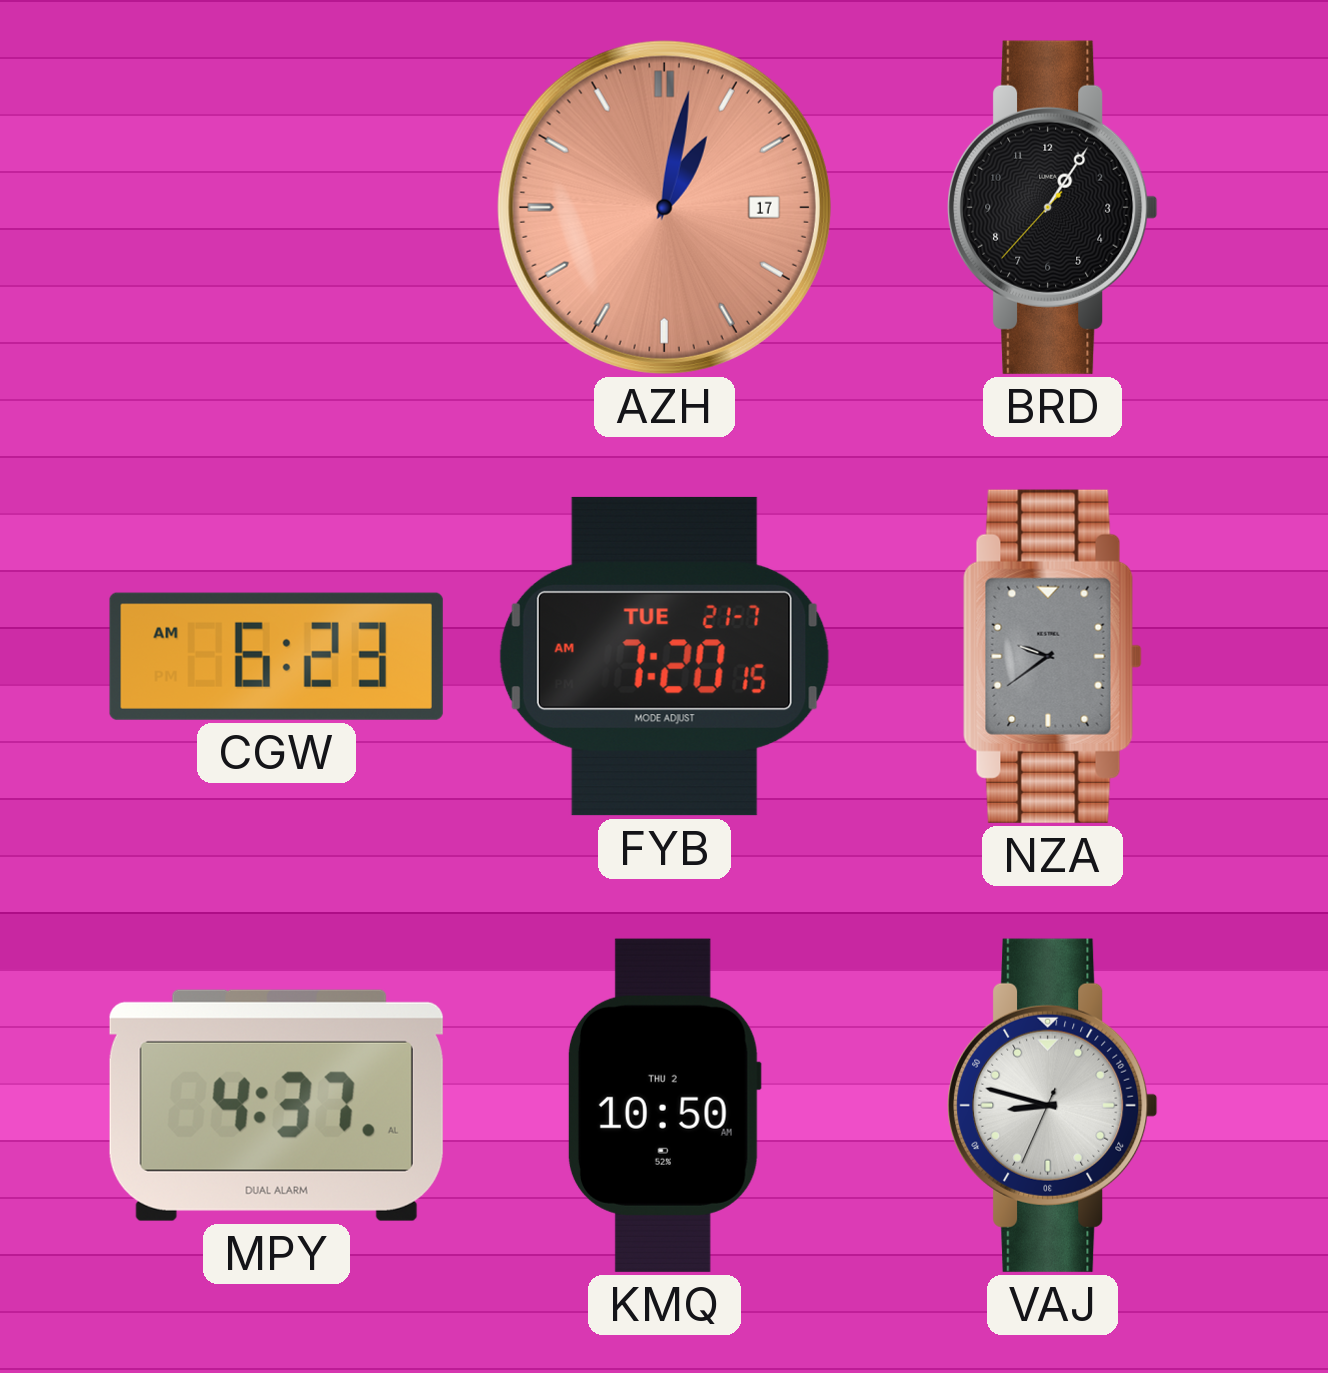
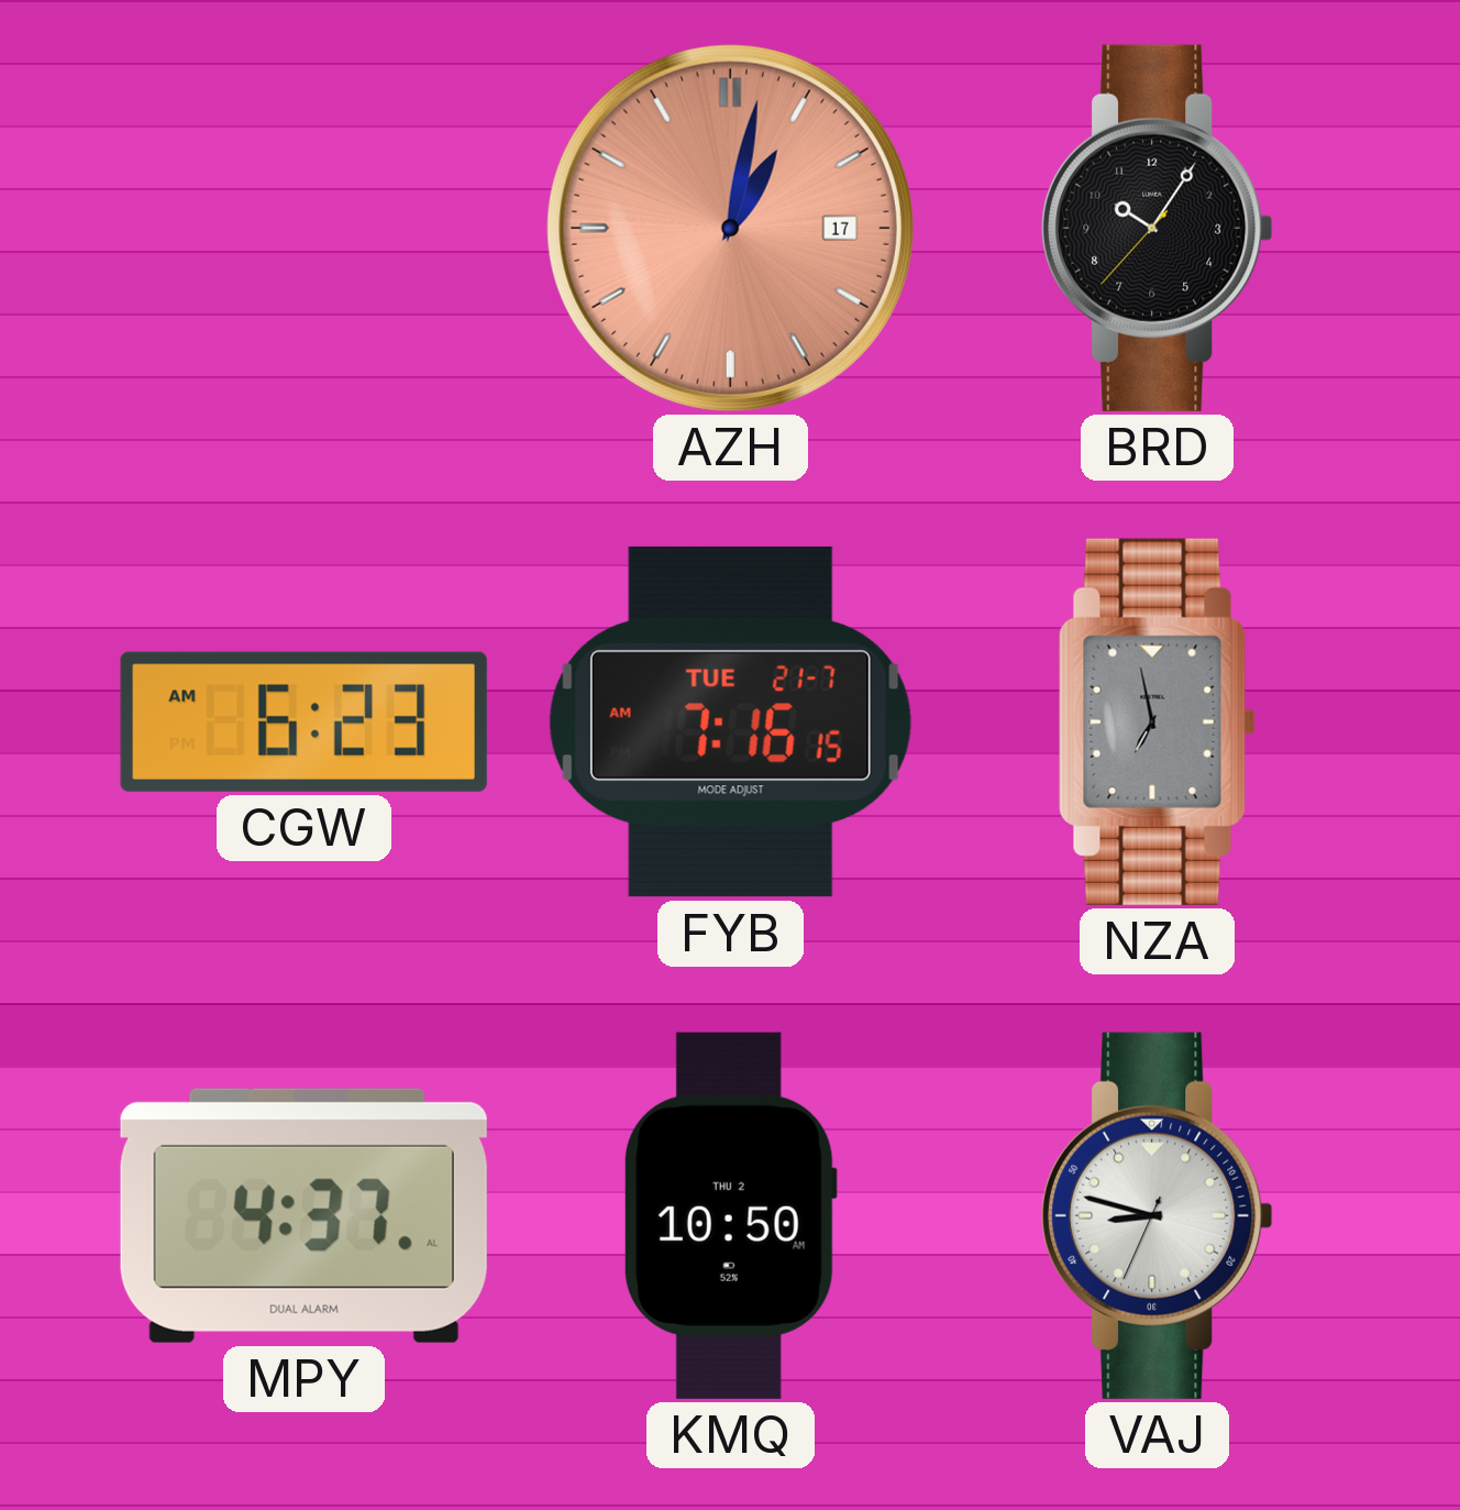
BRD: 1:05 -> 10:05
FYB: 7:20 -> 7:16
NZA: 9:39 -> 6:58
